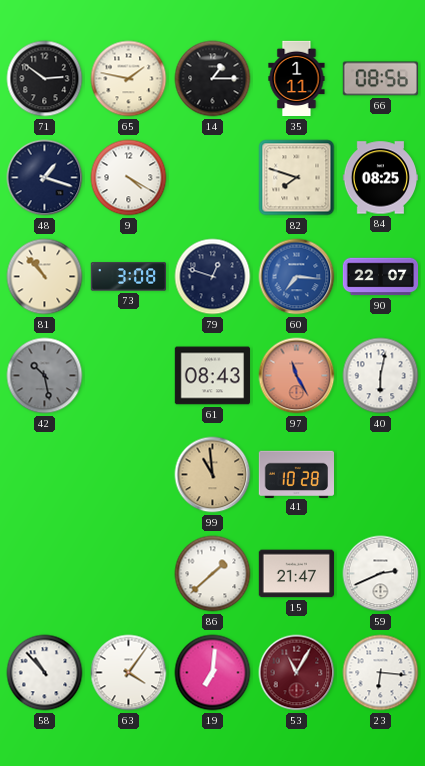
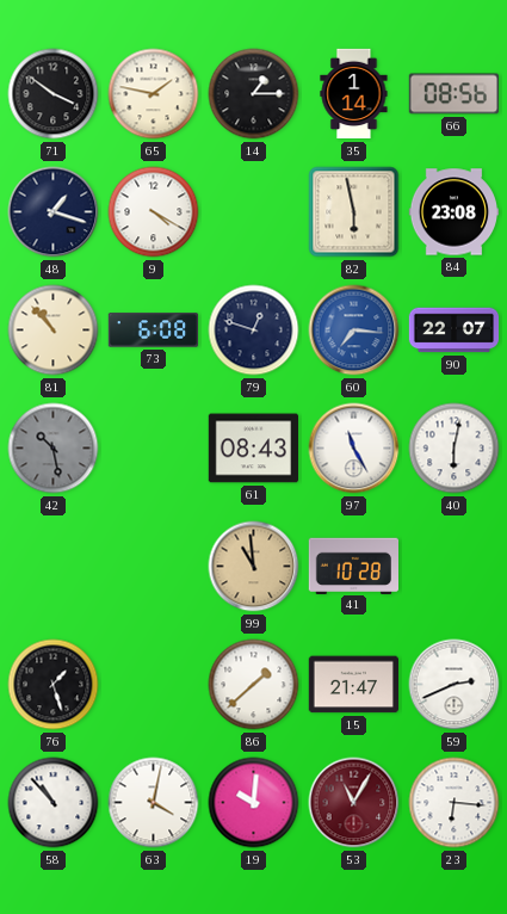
71: 2:51 -> 3:51
35: 1:11 -> 1:14
82: 7:48 -> 5:58
84: 08:25 -> 23:08
73: 3:08 -> 6:08
97 dial: salmon -> white
76: none -> 1:27
63: 4:06 -> 4:02
19: 7:01 -> 10:01
